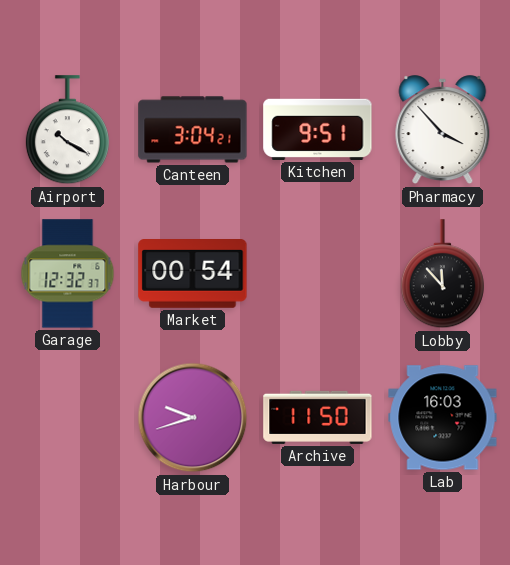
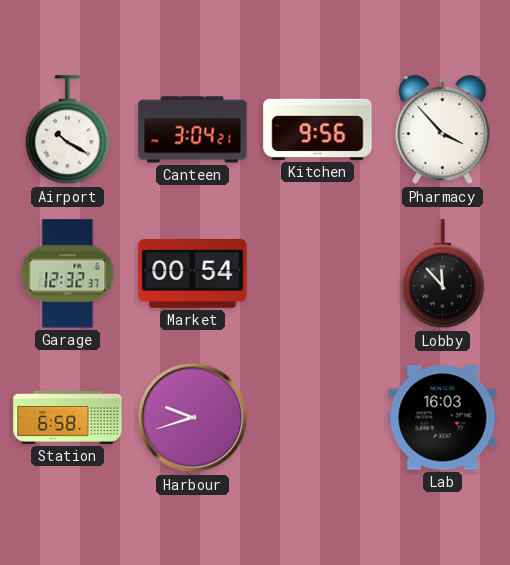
Kitchen: 9:51 -> 9:56
Station: none -> 6:58
Archive: 11:50 -> none
